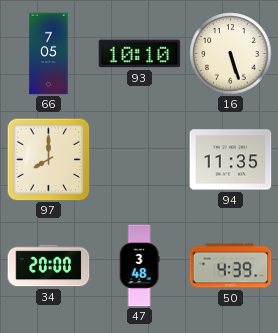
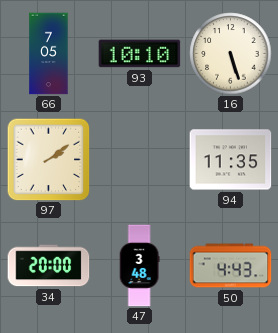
97: 8:00 -> 2:09
50: 4:39 -> 4:43
